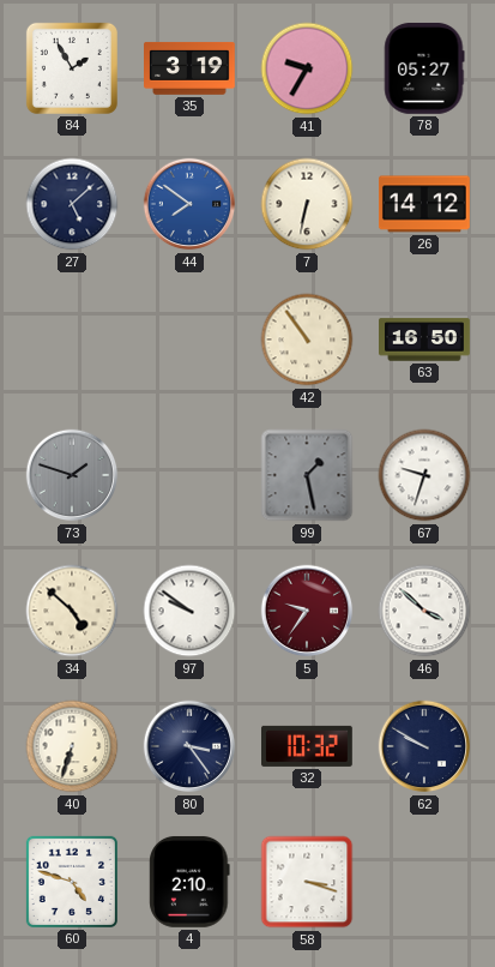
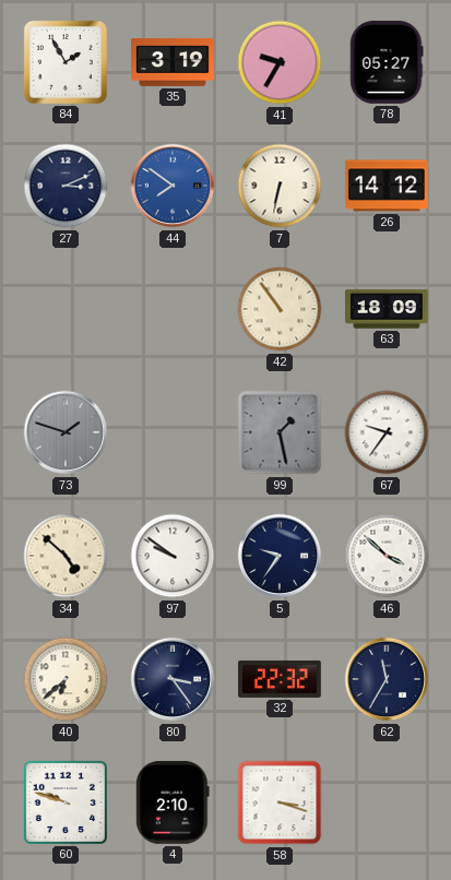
27: 5:08 -> 3:11
63: 16:50 -> 18:09
67: 9:33 -> 9:36
5 dial: burgundy -> navy
40: 6:33 -> 6:38
32: 10:32 -> 22:32
62: 9:50 -> 11:35
60: 4:48 -> 9:48
